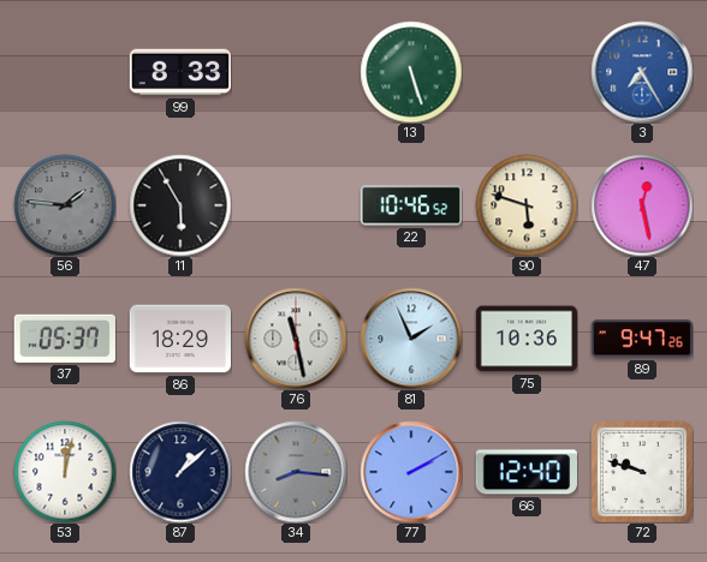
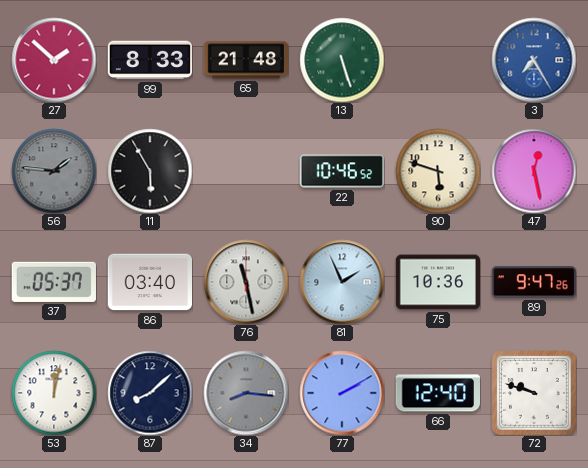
27: none -> 1:52
65: none -> 21:48
86: 18:29 -> 03:40
87: 1:08 -> 8:08
